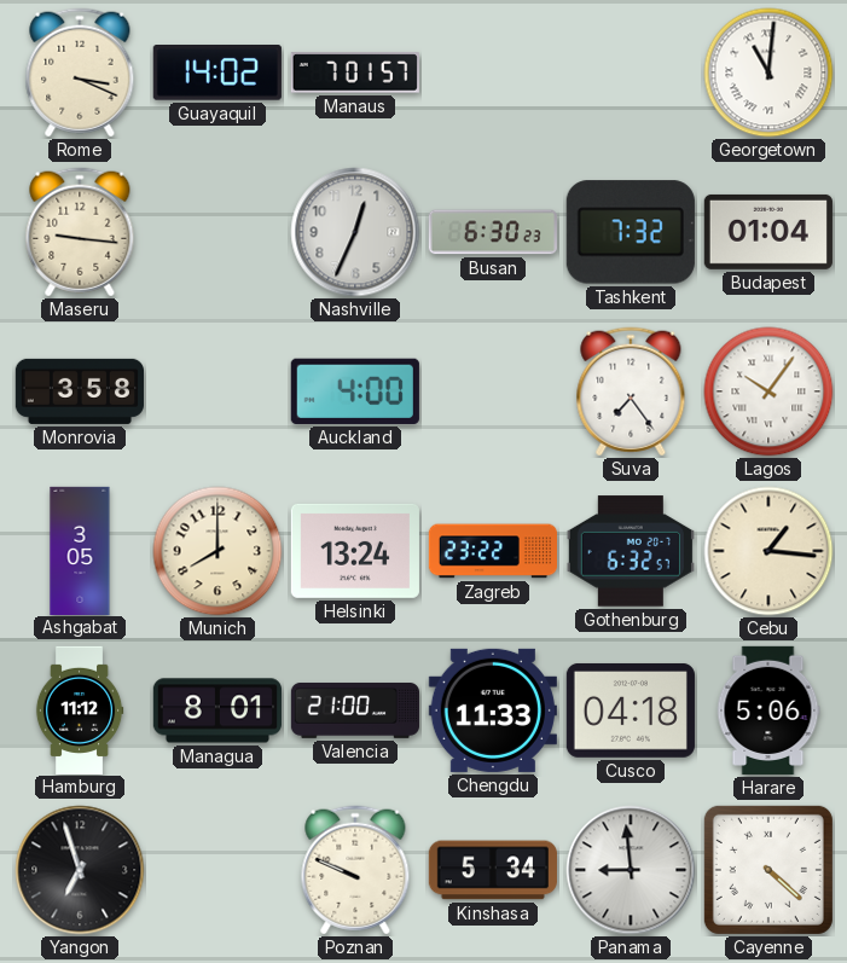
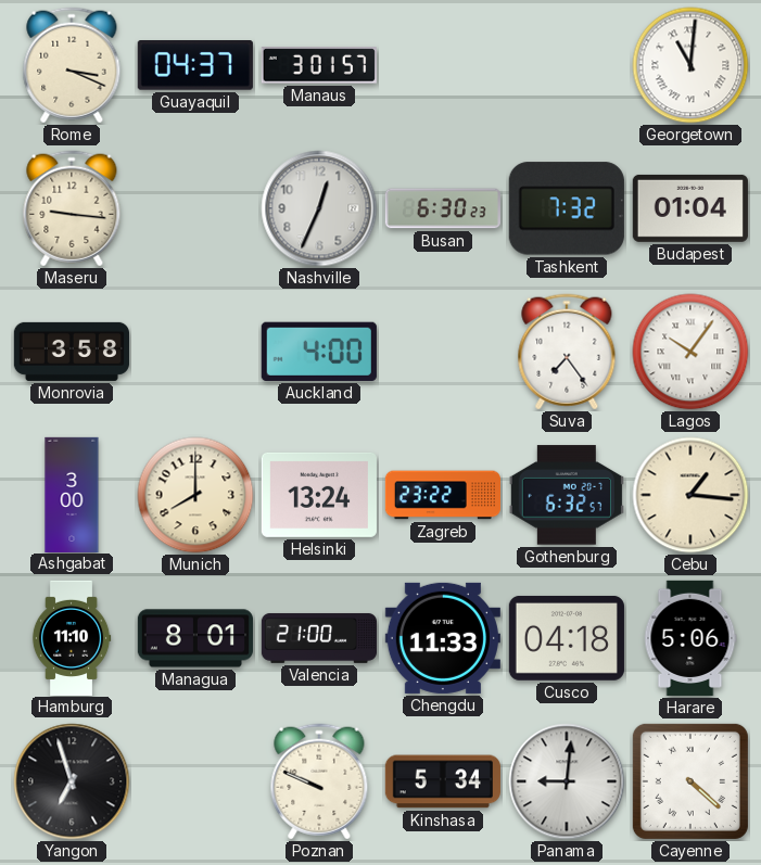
Guayaquil: 14:02 -> 04:37
Manaus: 7:01 -> 3:01
Ashgabat: 3:05 -> 3:00
Hamburg: 11:12 -> 11:10
Panama: 8:59 -> 9:01
